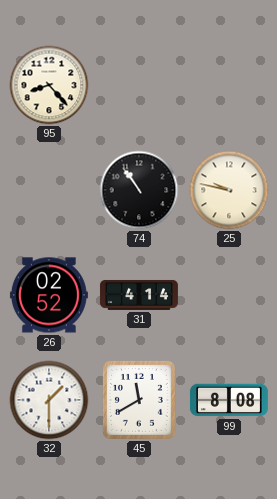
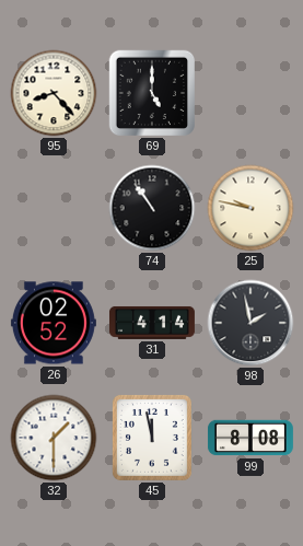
69: none -> 5:00
98: none -> 1:58
45: 11:40 -> 11:58
